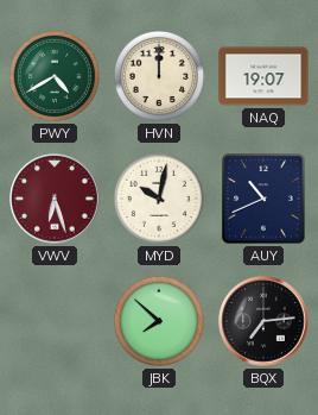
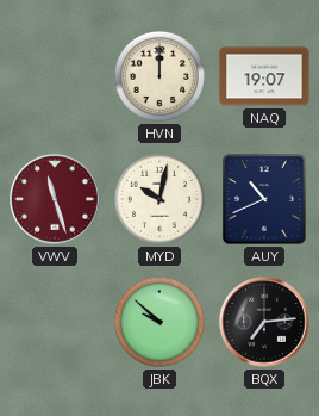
PWY: 4:40 -> none
VWV: 6:27 -> 11:27
JBK: 7:52 -> 9:52
